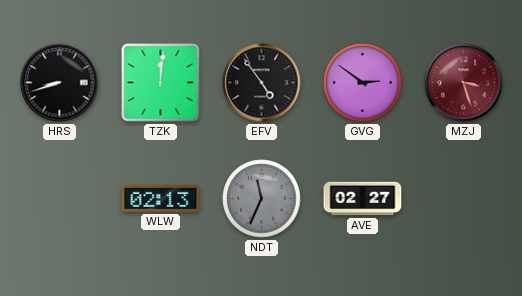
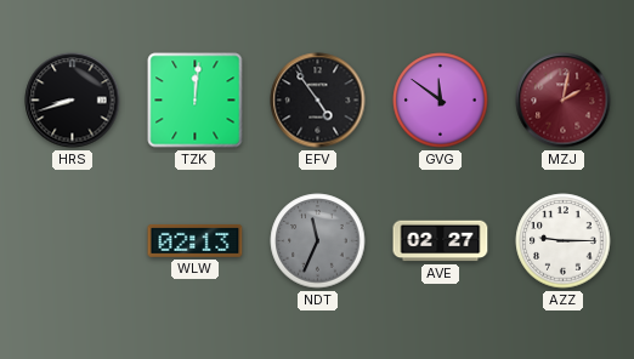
GVG: 2:51 -> 11:51
MZJ: 3:27 -> 2:02
AZZ: none -> 9:15
